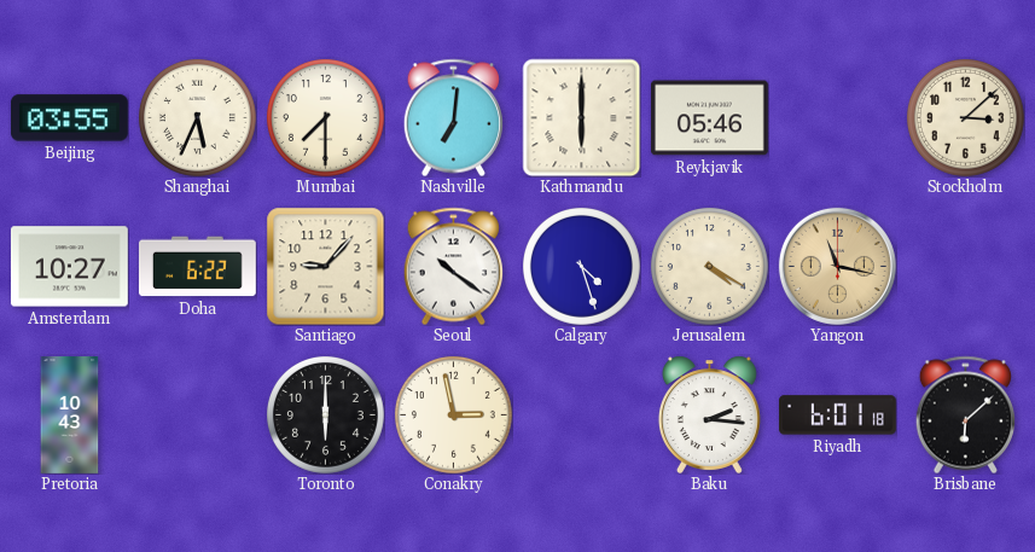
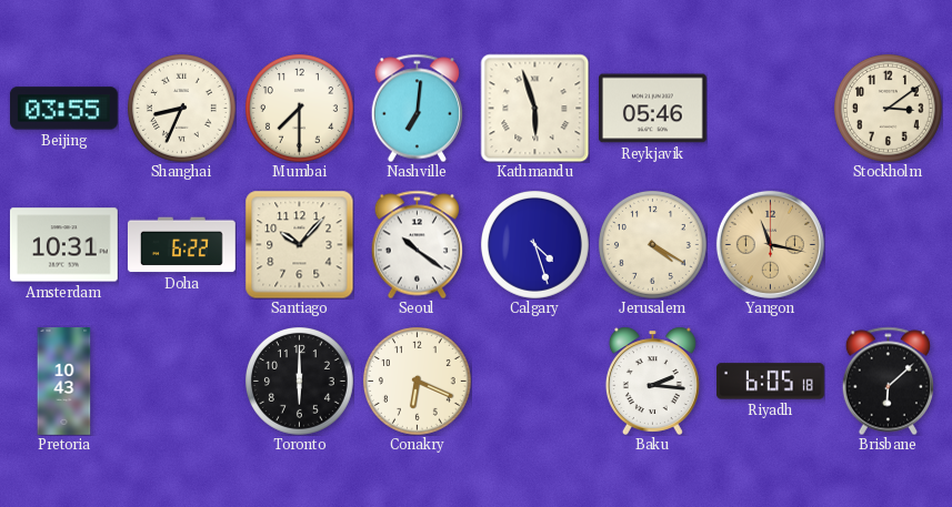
Shanghai: 5:34 -> 8:34
Kathmandu: 6:00 -> 5:57
Stockholm: 3:08 -> 3:09
Amsterdam: 10:27 -> 10:31
Santiago: 9:07 -> 10:07
Conakry: 2:58 -> 6:19
Riyadh: 6:01 -> 6:05
